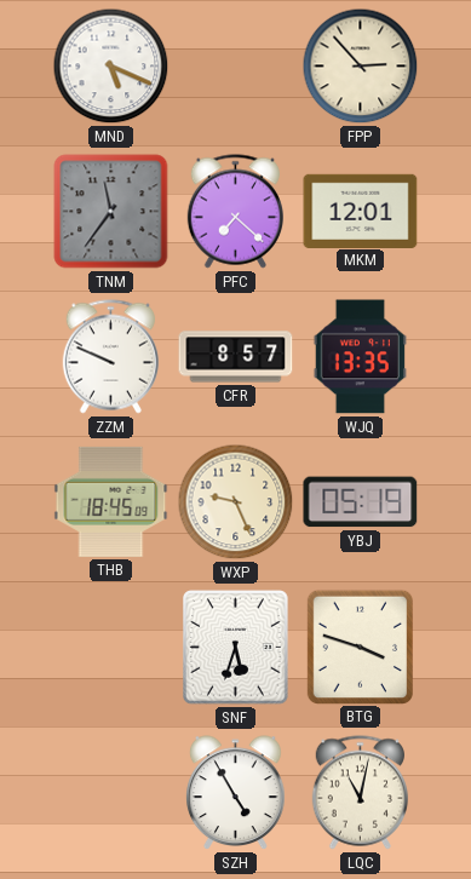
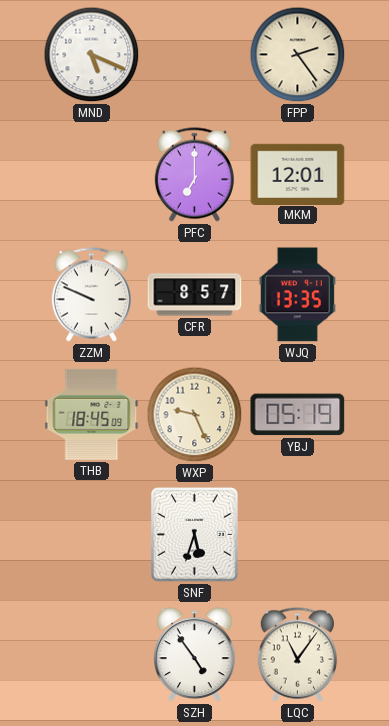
FPP: 2:53 -> 2:24
TNM: 11:36 -> none
PFC: 7:22 -> 7:00
BTG: 3:48 -> none
SZH: 4:55 -> 4:54
LQC: 11:02 -> 11:06
